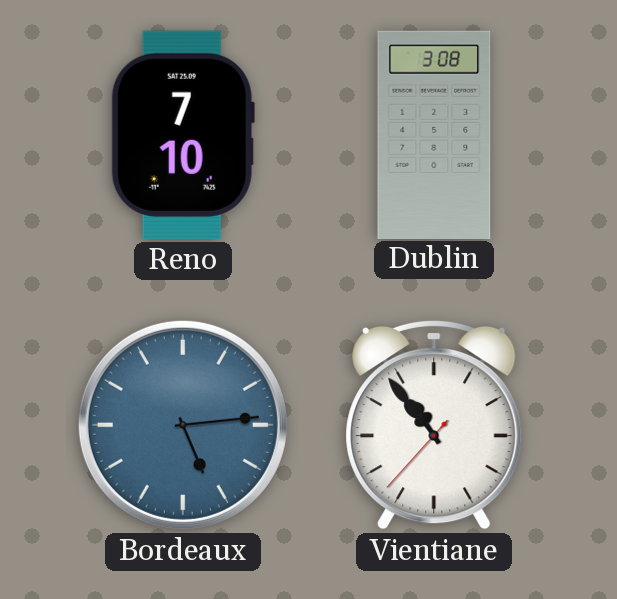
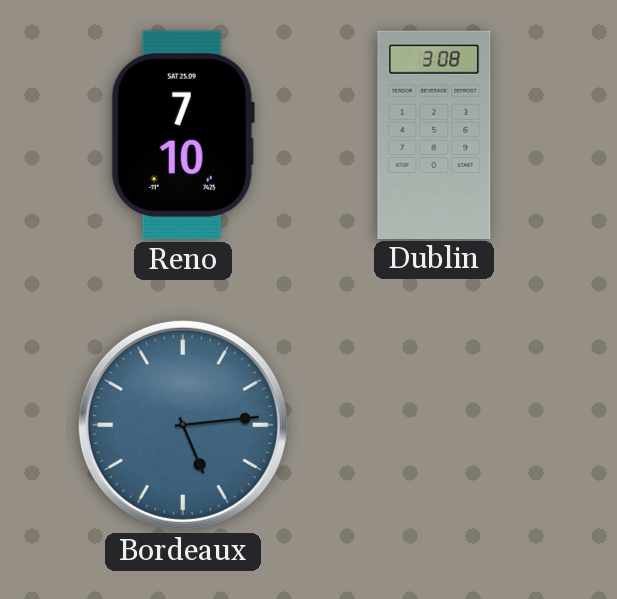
Vientiane: 10:53 -> none
